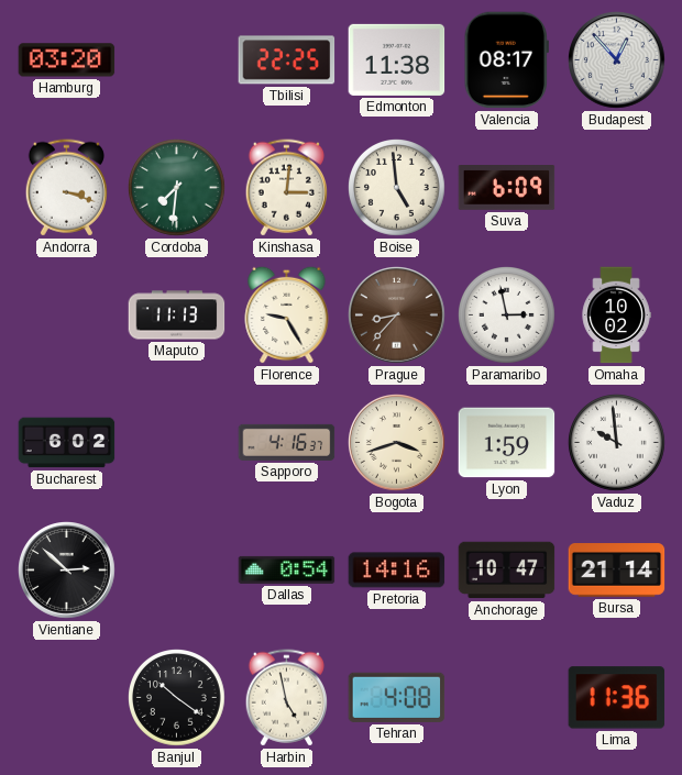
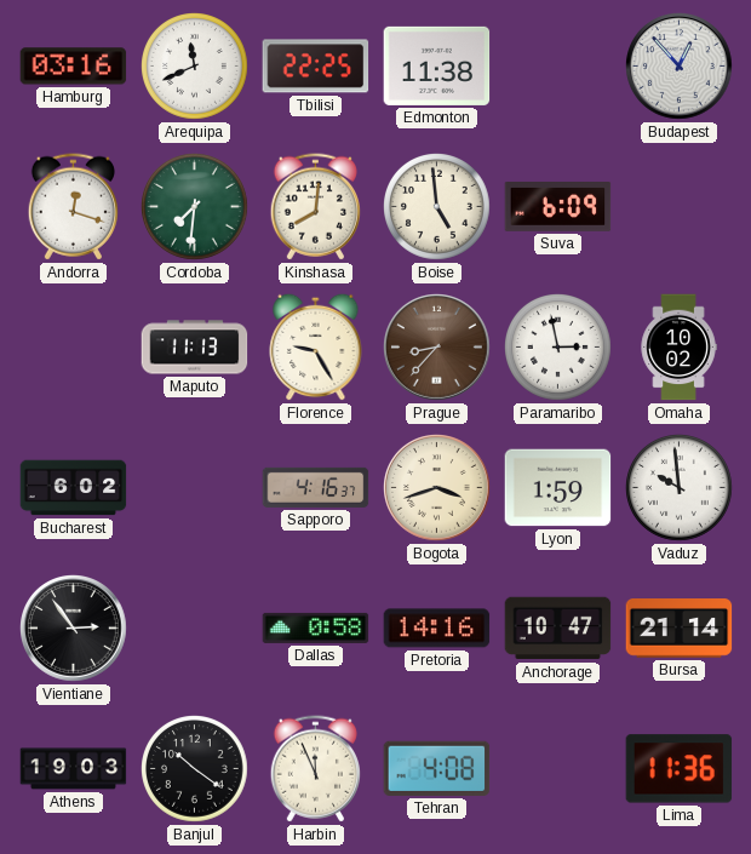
Hamburg: 03:20 -> 03:16
Arequipa: none -> 11:41
Valencia: 08:17 -> none
Andorra: 3:18 -> 12:18
Kinshasa: 3:01 -> 8:01
Vientiane: 2:52 -> 2:54
Dallas: 0:54 -> 0:58
Athens: none -> 19:03
Harbin: 4:58 -> 11:56
